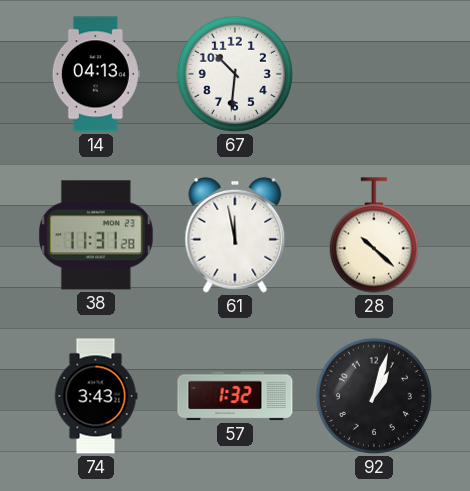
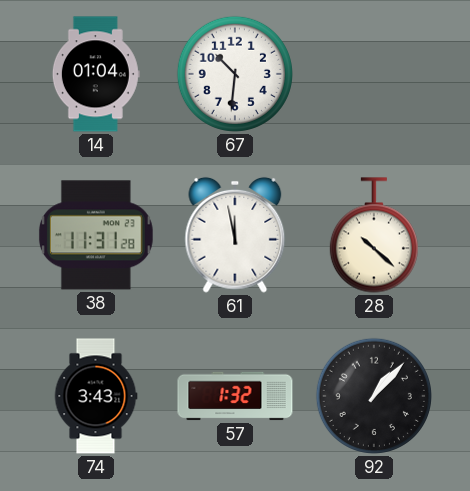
14: 04:13 -> 01:04
92: 1:03 -> 1:07
